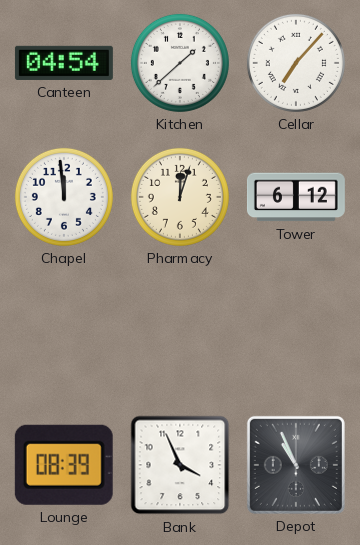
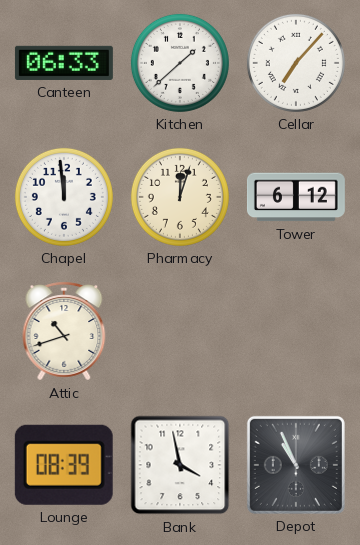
Canteen: 04:54 -> 06:33
Attic: none -> 10:42
Bank: 3:56 -> 3:58
